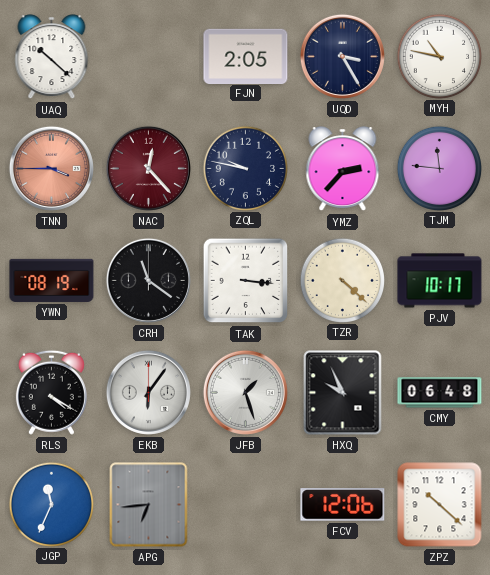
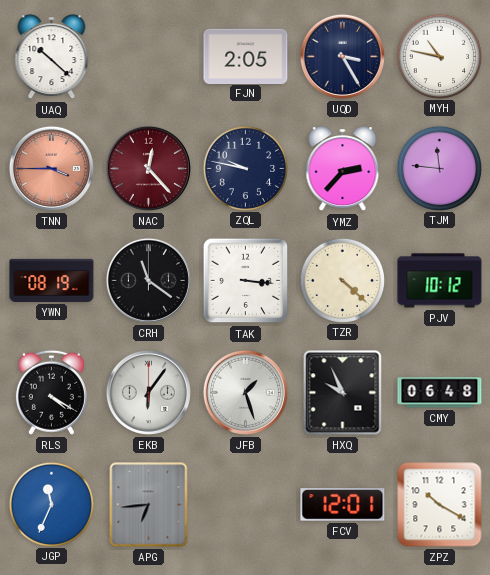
PJV: 10:17 -> 10:12
FCV: 12:06 -> 12:01
ZPZ: 10:22 -> 10:20
